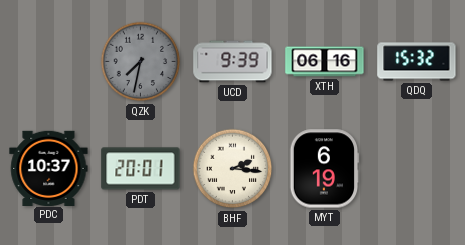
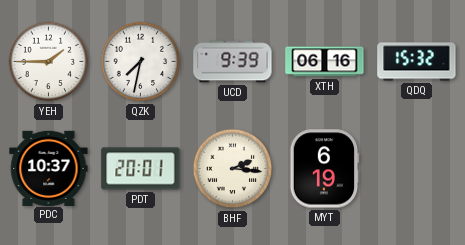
YEH: none -> 1:45
QZK dial: grey -> white
